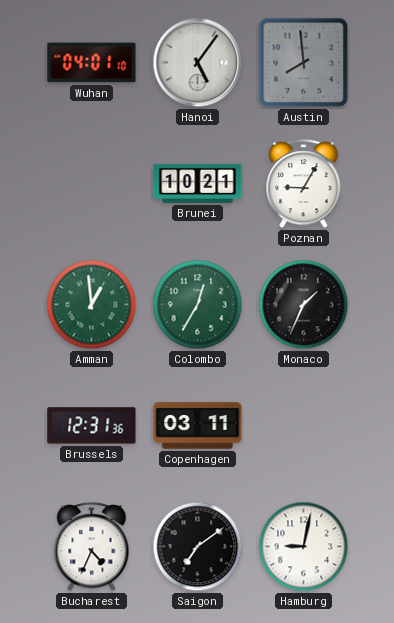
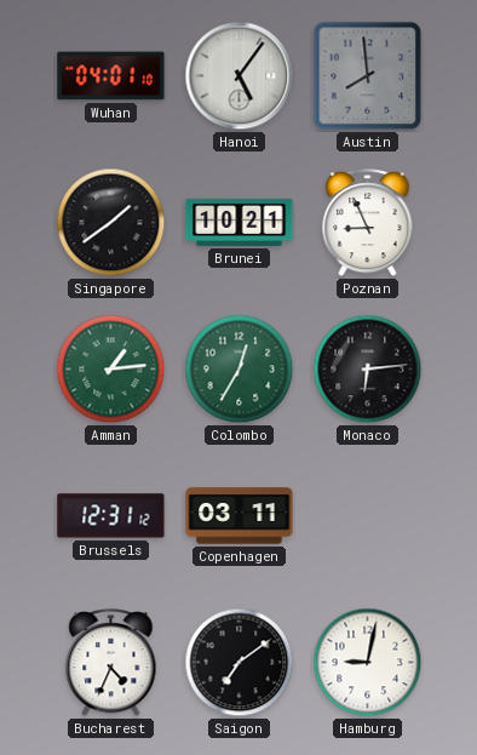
Singapore: none -> 1:39
Poznan: 9:05 -> 8:56
Amman: 12:59 -> 1:14
Monaco: 1:34 -> 6:14
Brussels: 12:31:36 -> 12:31:12
